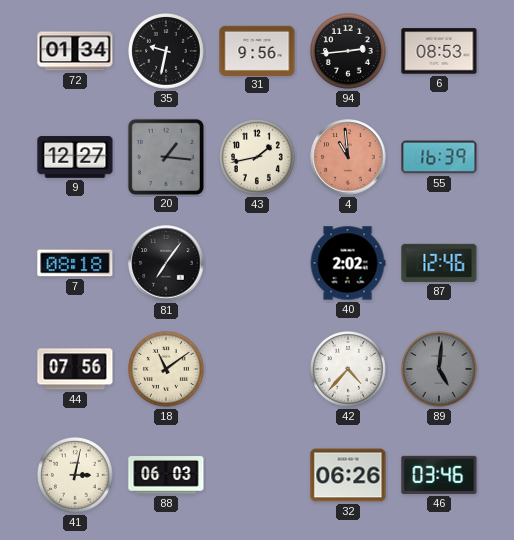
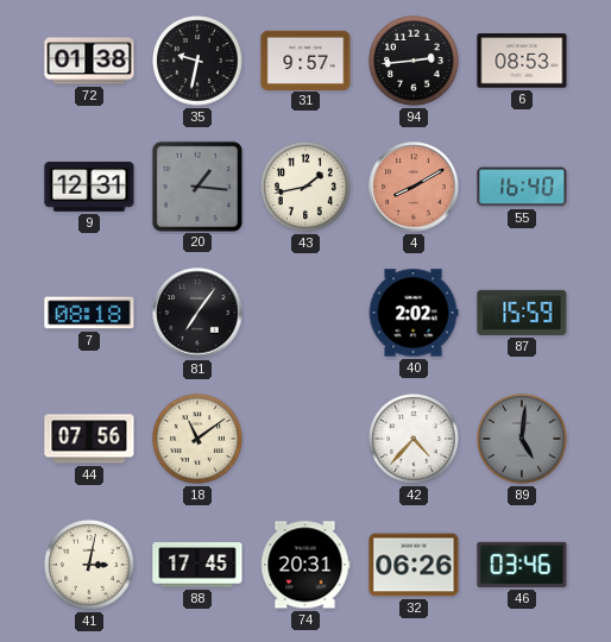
72: 01:34 -> 01:38
31: 9:56 -> 9:57
9: 12:27 -> 12:31
4: 10:59 -> 8:10
55: 16:39 -> 16:40
87: 12:46 -> 15:59
88: 06:03 -> 17:45
74: none -> 20:31
